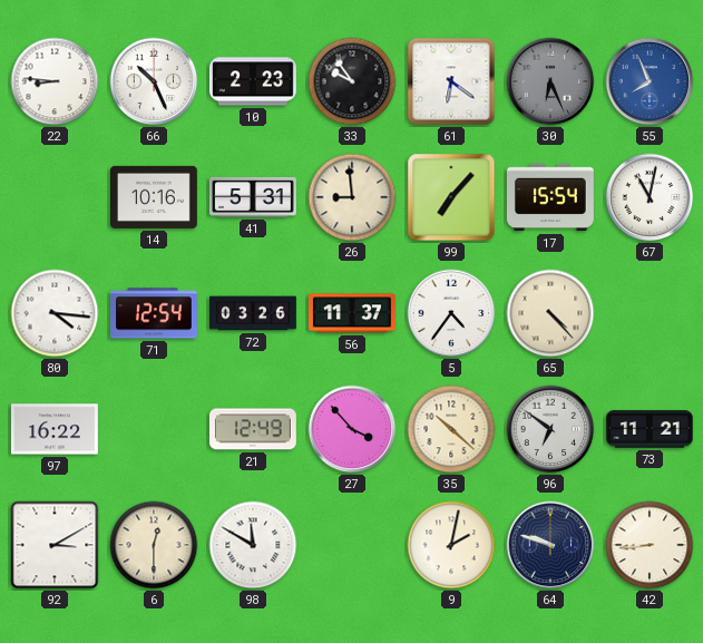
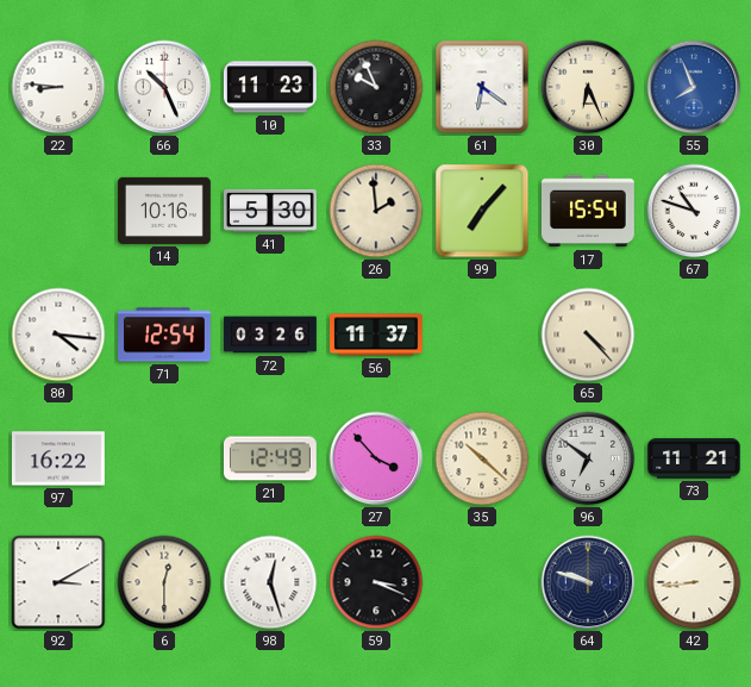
10: 2:23 -> 11:23
33: 9:54 -> 9:56
30 dial: grey -> cream
41: 5:31 -> 5:30
26: 8:59 -> 1:59
67: 11:02 -> 10:48
5: 4:36 -> none
98: 11:50 -> 12:27
59: none -> 3:19
9: 2:02 -> none
